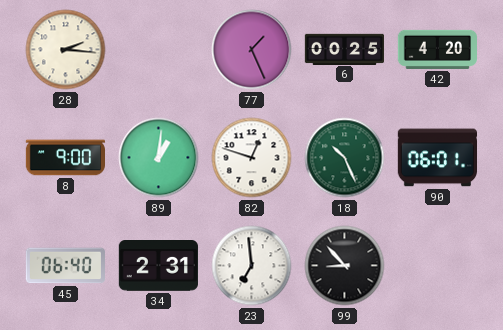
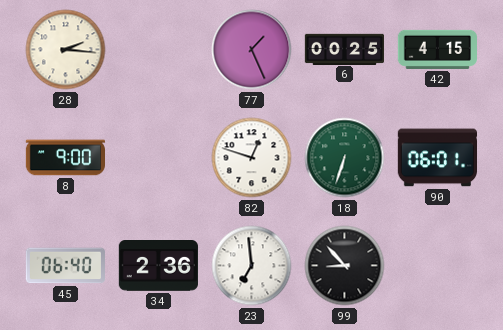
42: 4:20 -> 4:15
89: 1:01 -> none
18: 10:26 -> 6:33
34: 2:31 -> 2:36
